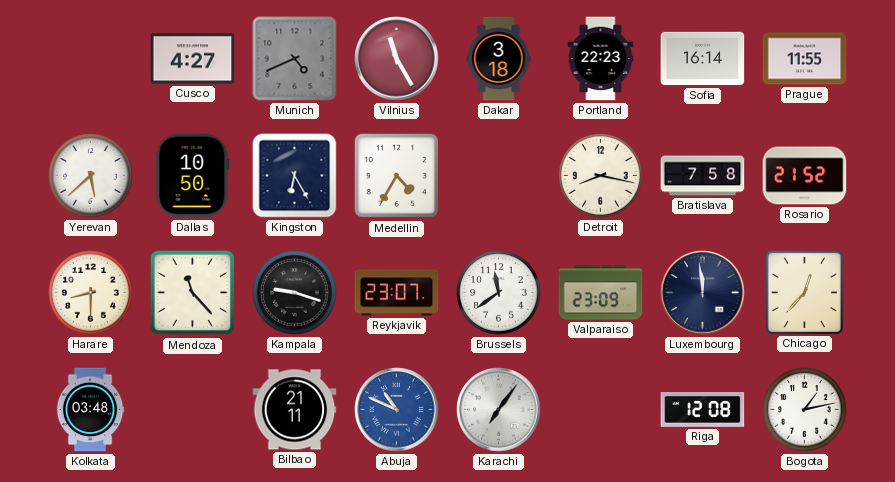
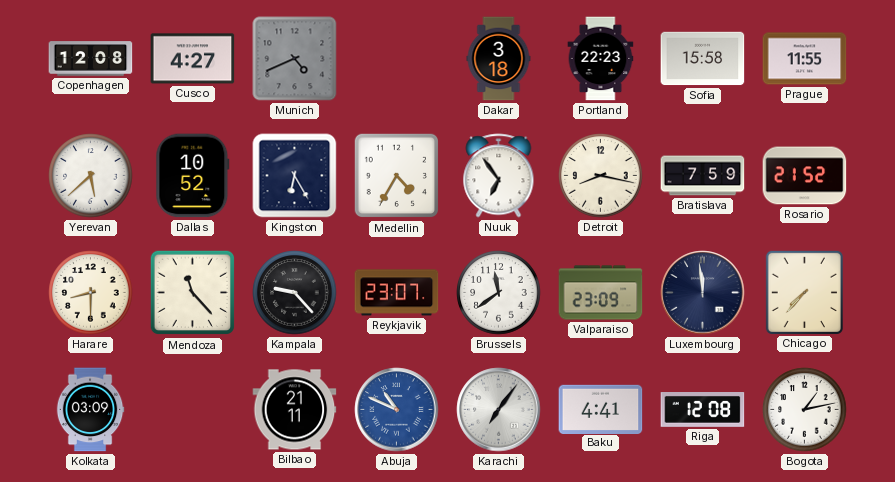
Copenhagen: none -> 12:08
Vilnius: 11:25 -> none
Sofia: 16:14 -> 15:58
Dallas: 10:50 -> 10:52
Nuuk: none -> 6:54
Bratislava: 7:58 -> 7:59
Kampala: 9:18 -> 9:23
Chicago: 12:37 -> 7:37
Kolkata: 03:48 -> 03:09
Baku: none -> 4:41
